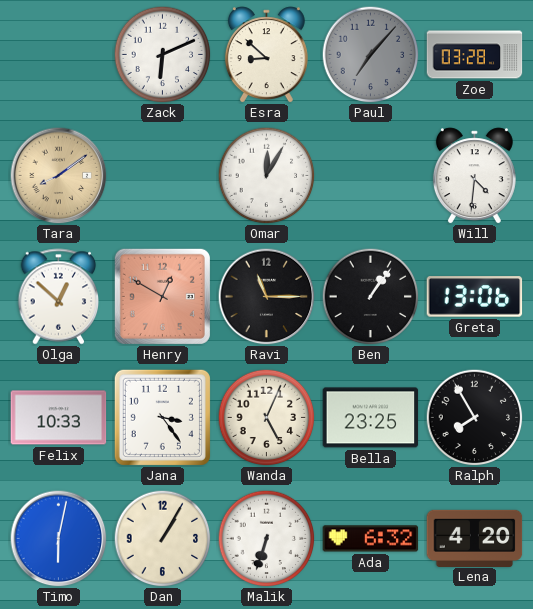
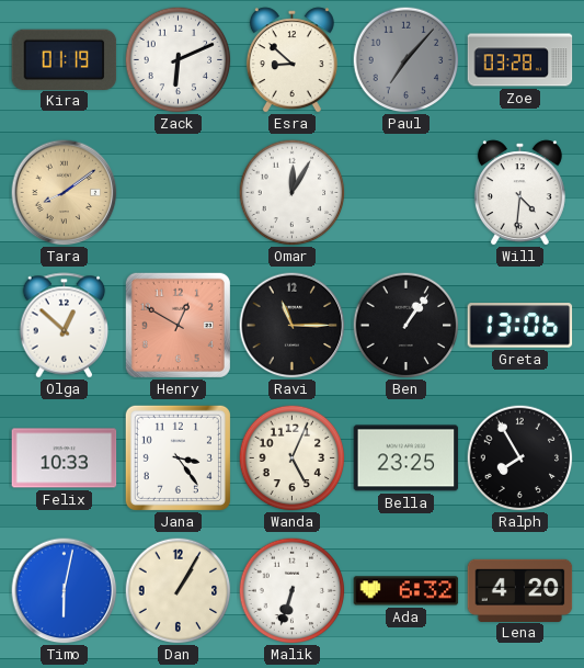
Kira: none -> 01:19
